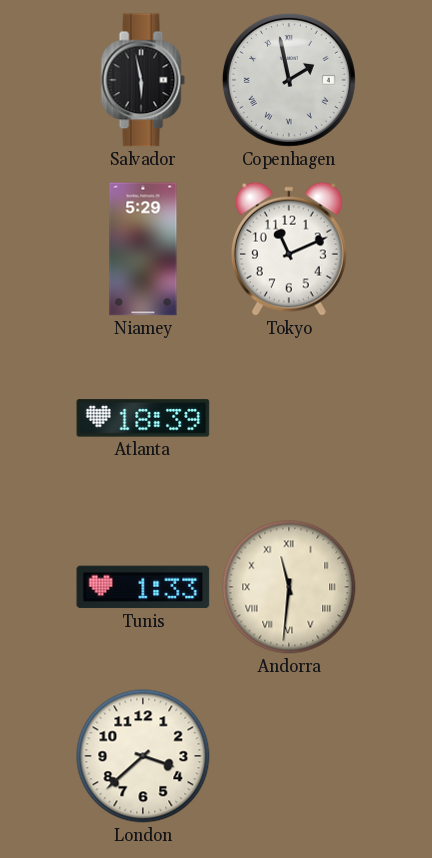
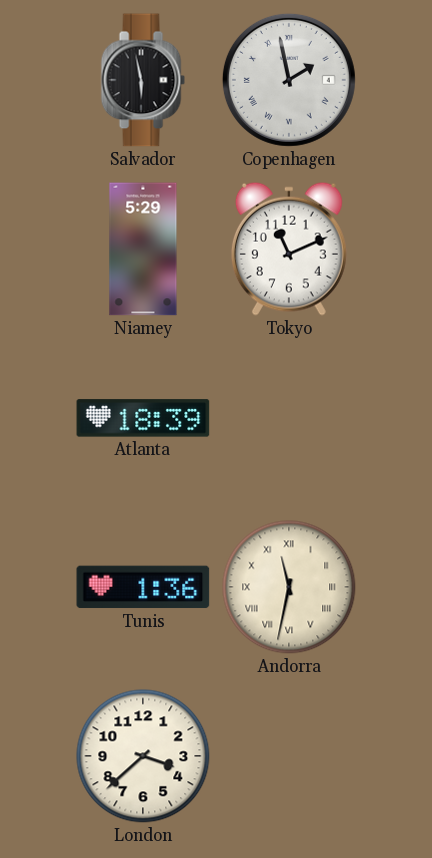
Tunis: 1:33 -> 1:36
Andorra: 11:31 -> 11:32
